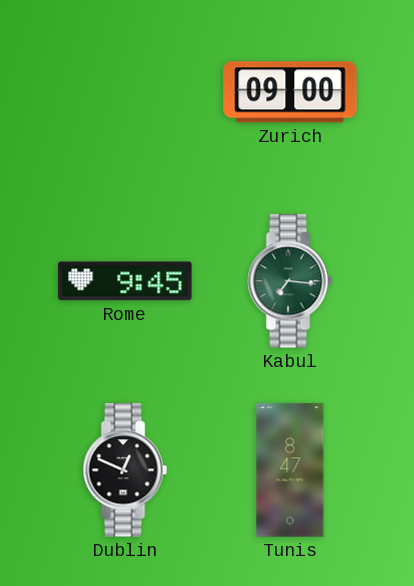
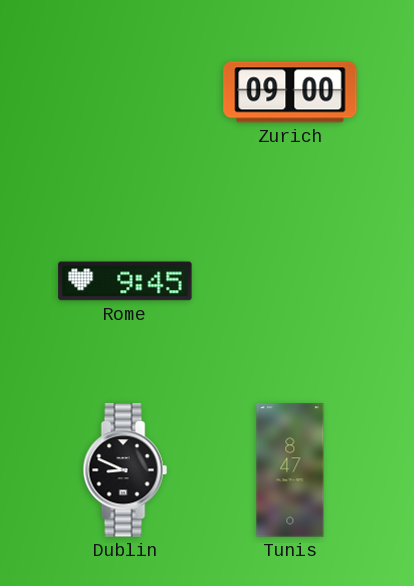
Kabul: 7:16 -> none
Dublin: 12:49 -> 8:49
